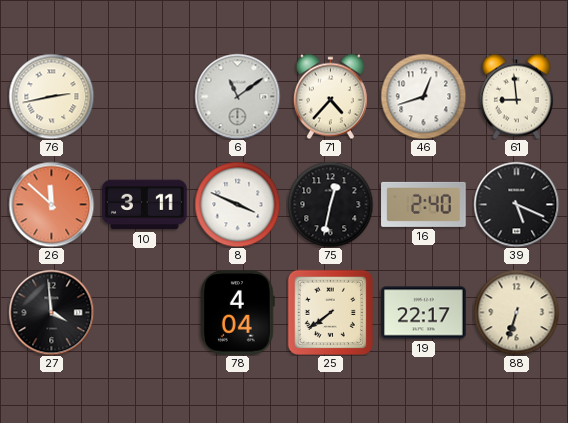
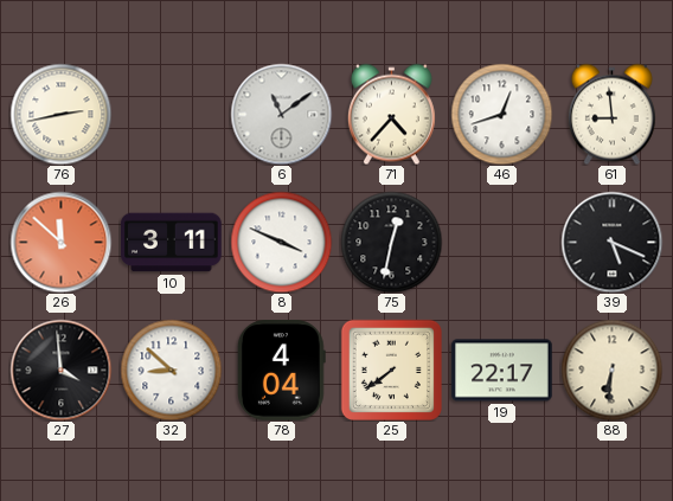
16: 2:40 -> none
32: none -> 8:52
88: 6:33 -> 6:31
